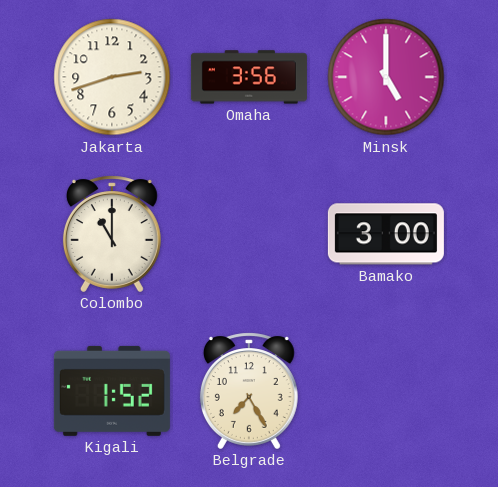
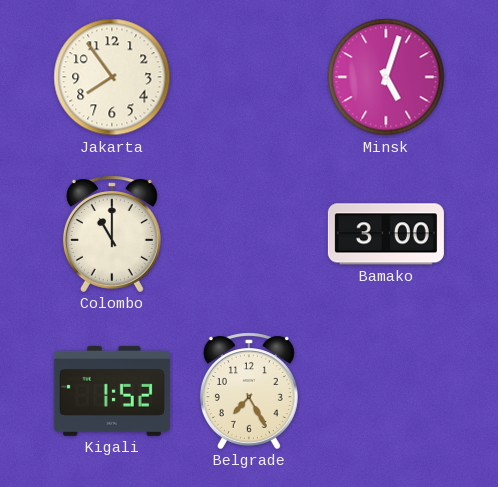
Jakarta: 2:42 -> 7:54
Omaha: 3:56 -> none
Minsk: 5:00 -> 5:03
